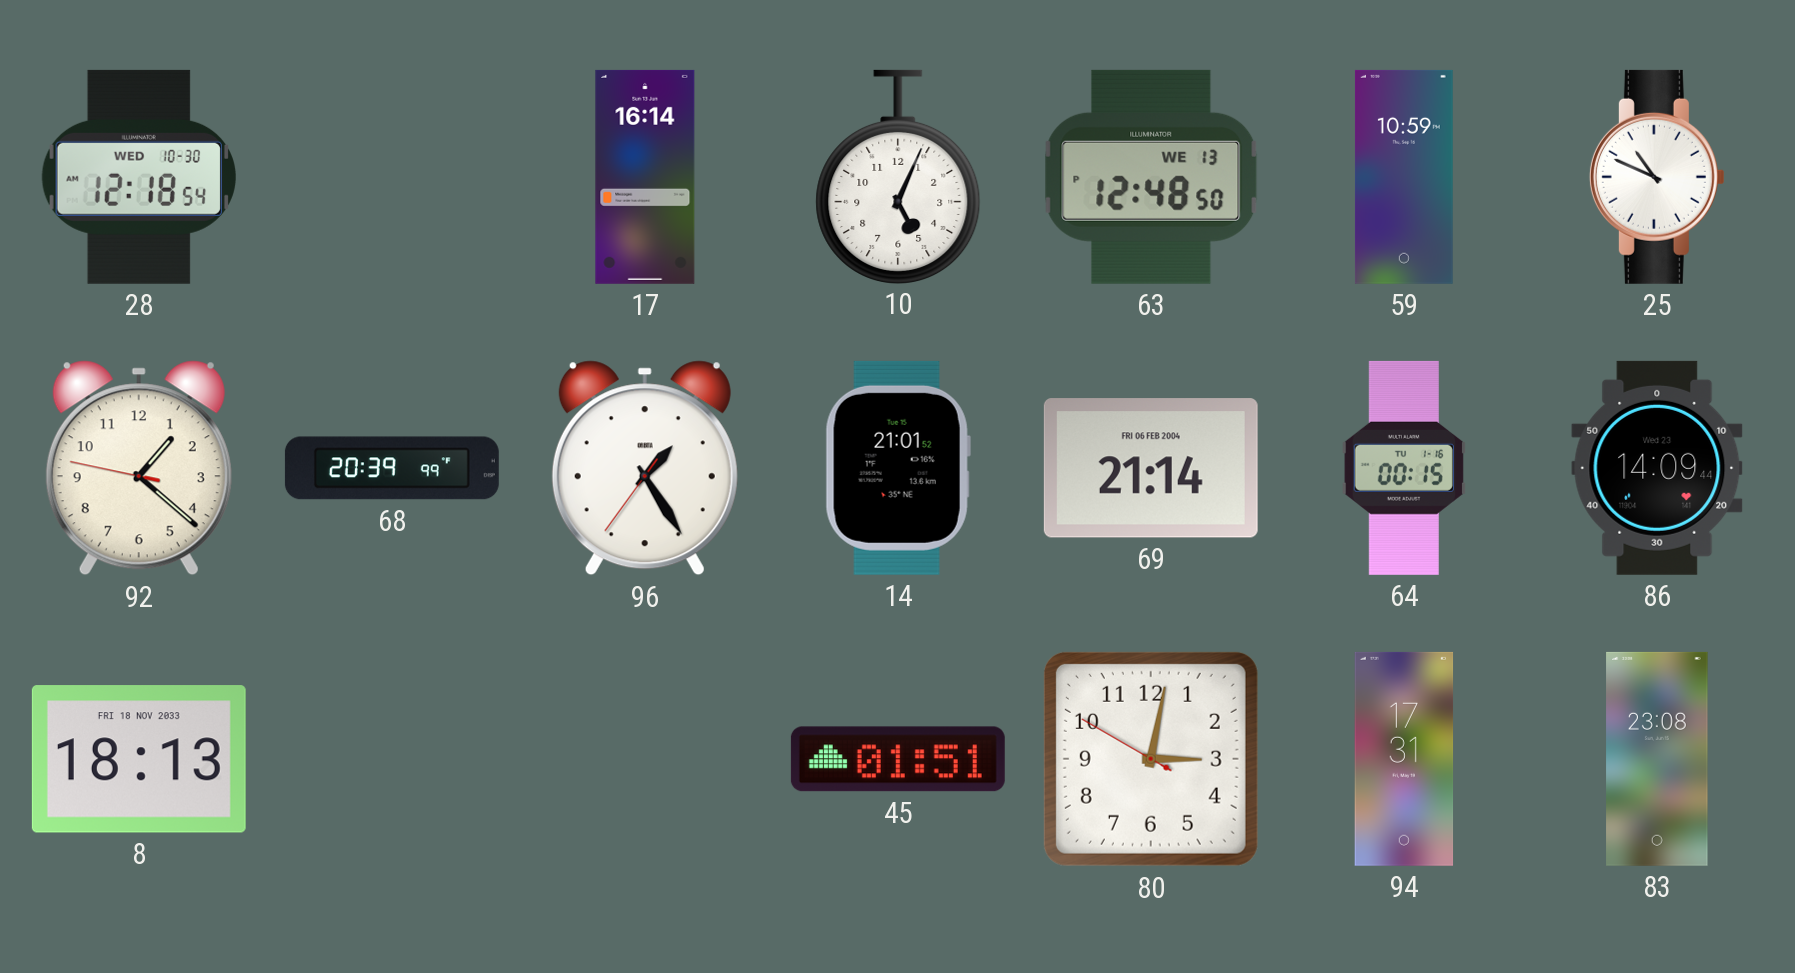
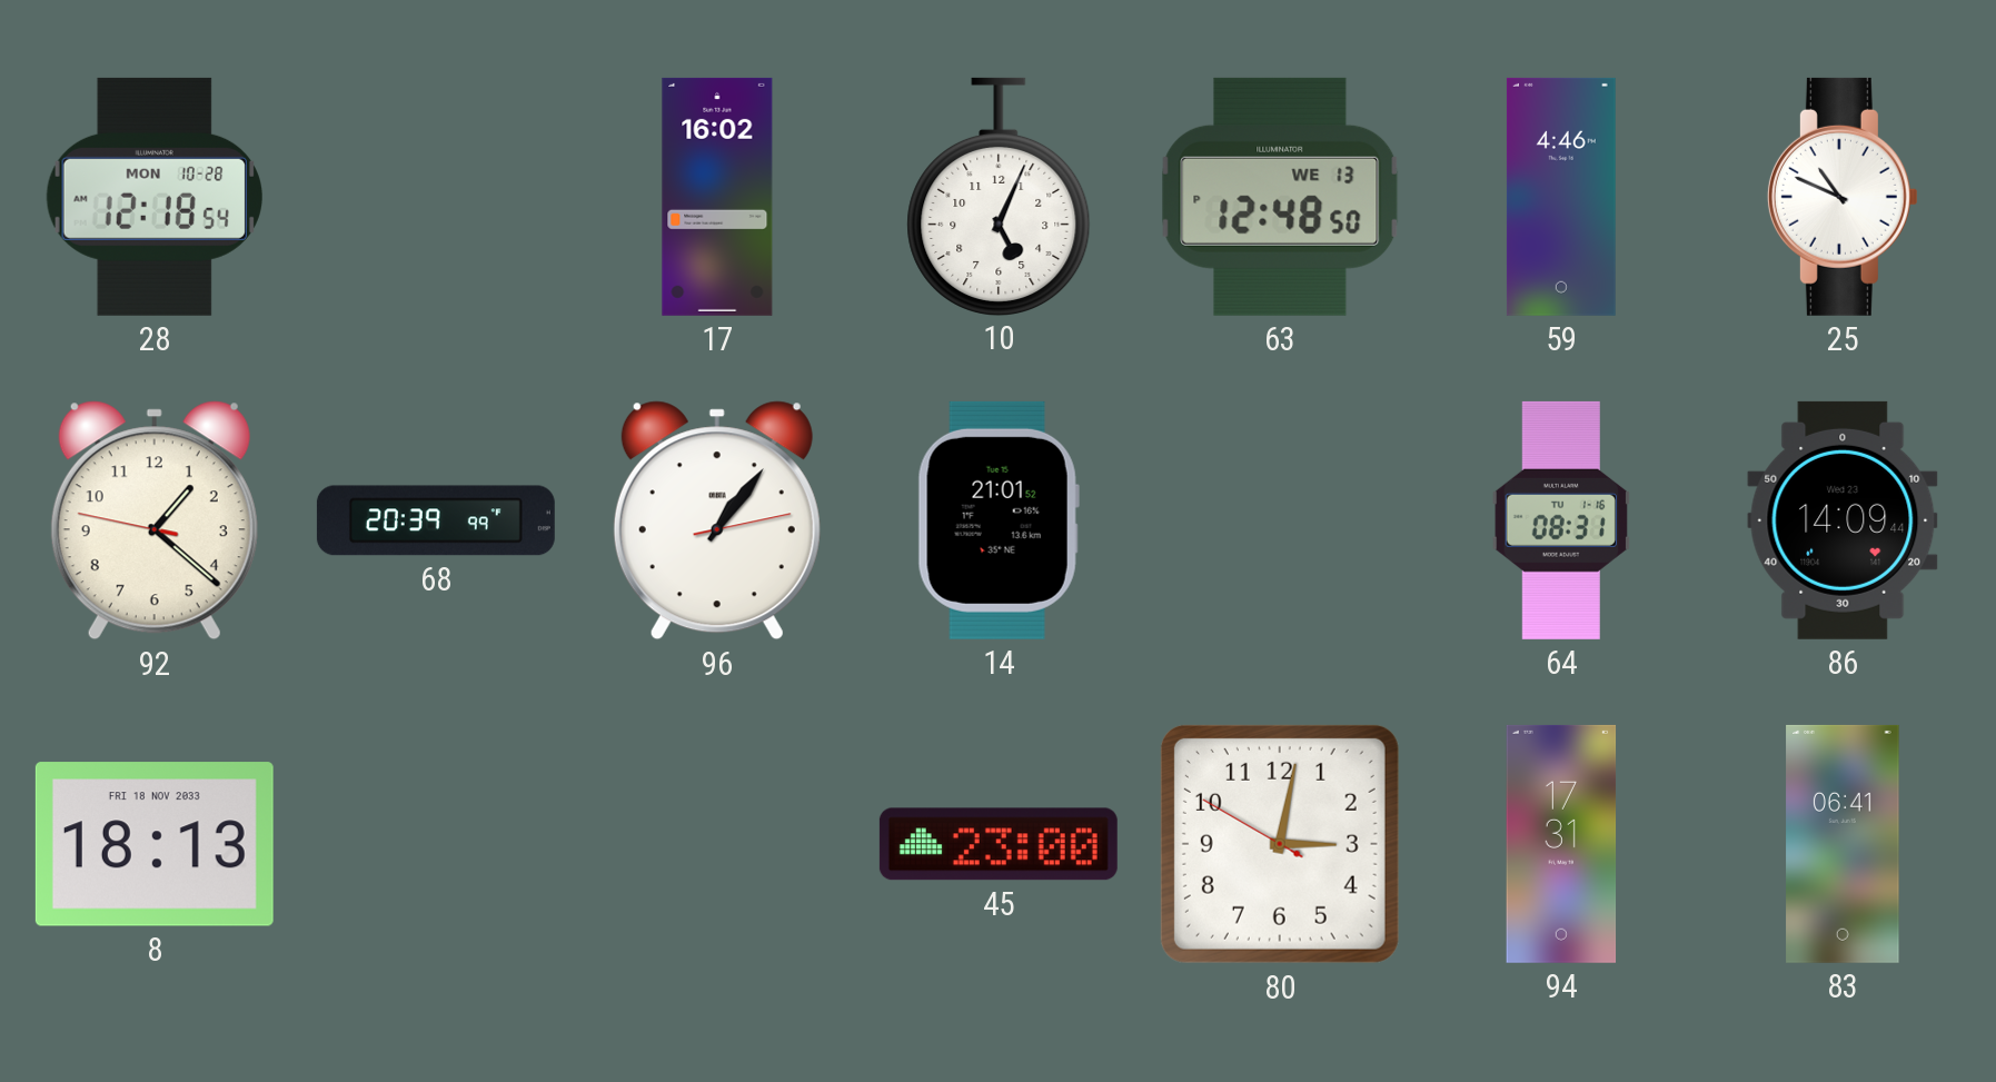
28 date: WED 10-30 -> MON 10-28
17: 16:14 -> 16:02
59: 10:59 -> 4:46
96: 1:24 -> 1:06
69: 21:14 -> none
64: 00:15 -> 08:31
45: 01:51 -> 23:00
83: 23:08 -> 06:41
